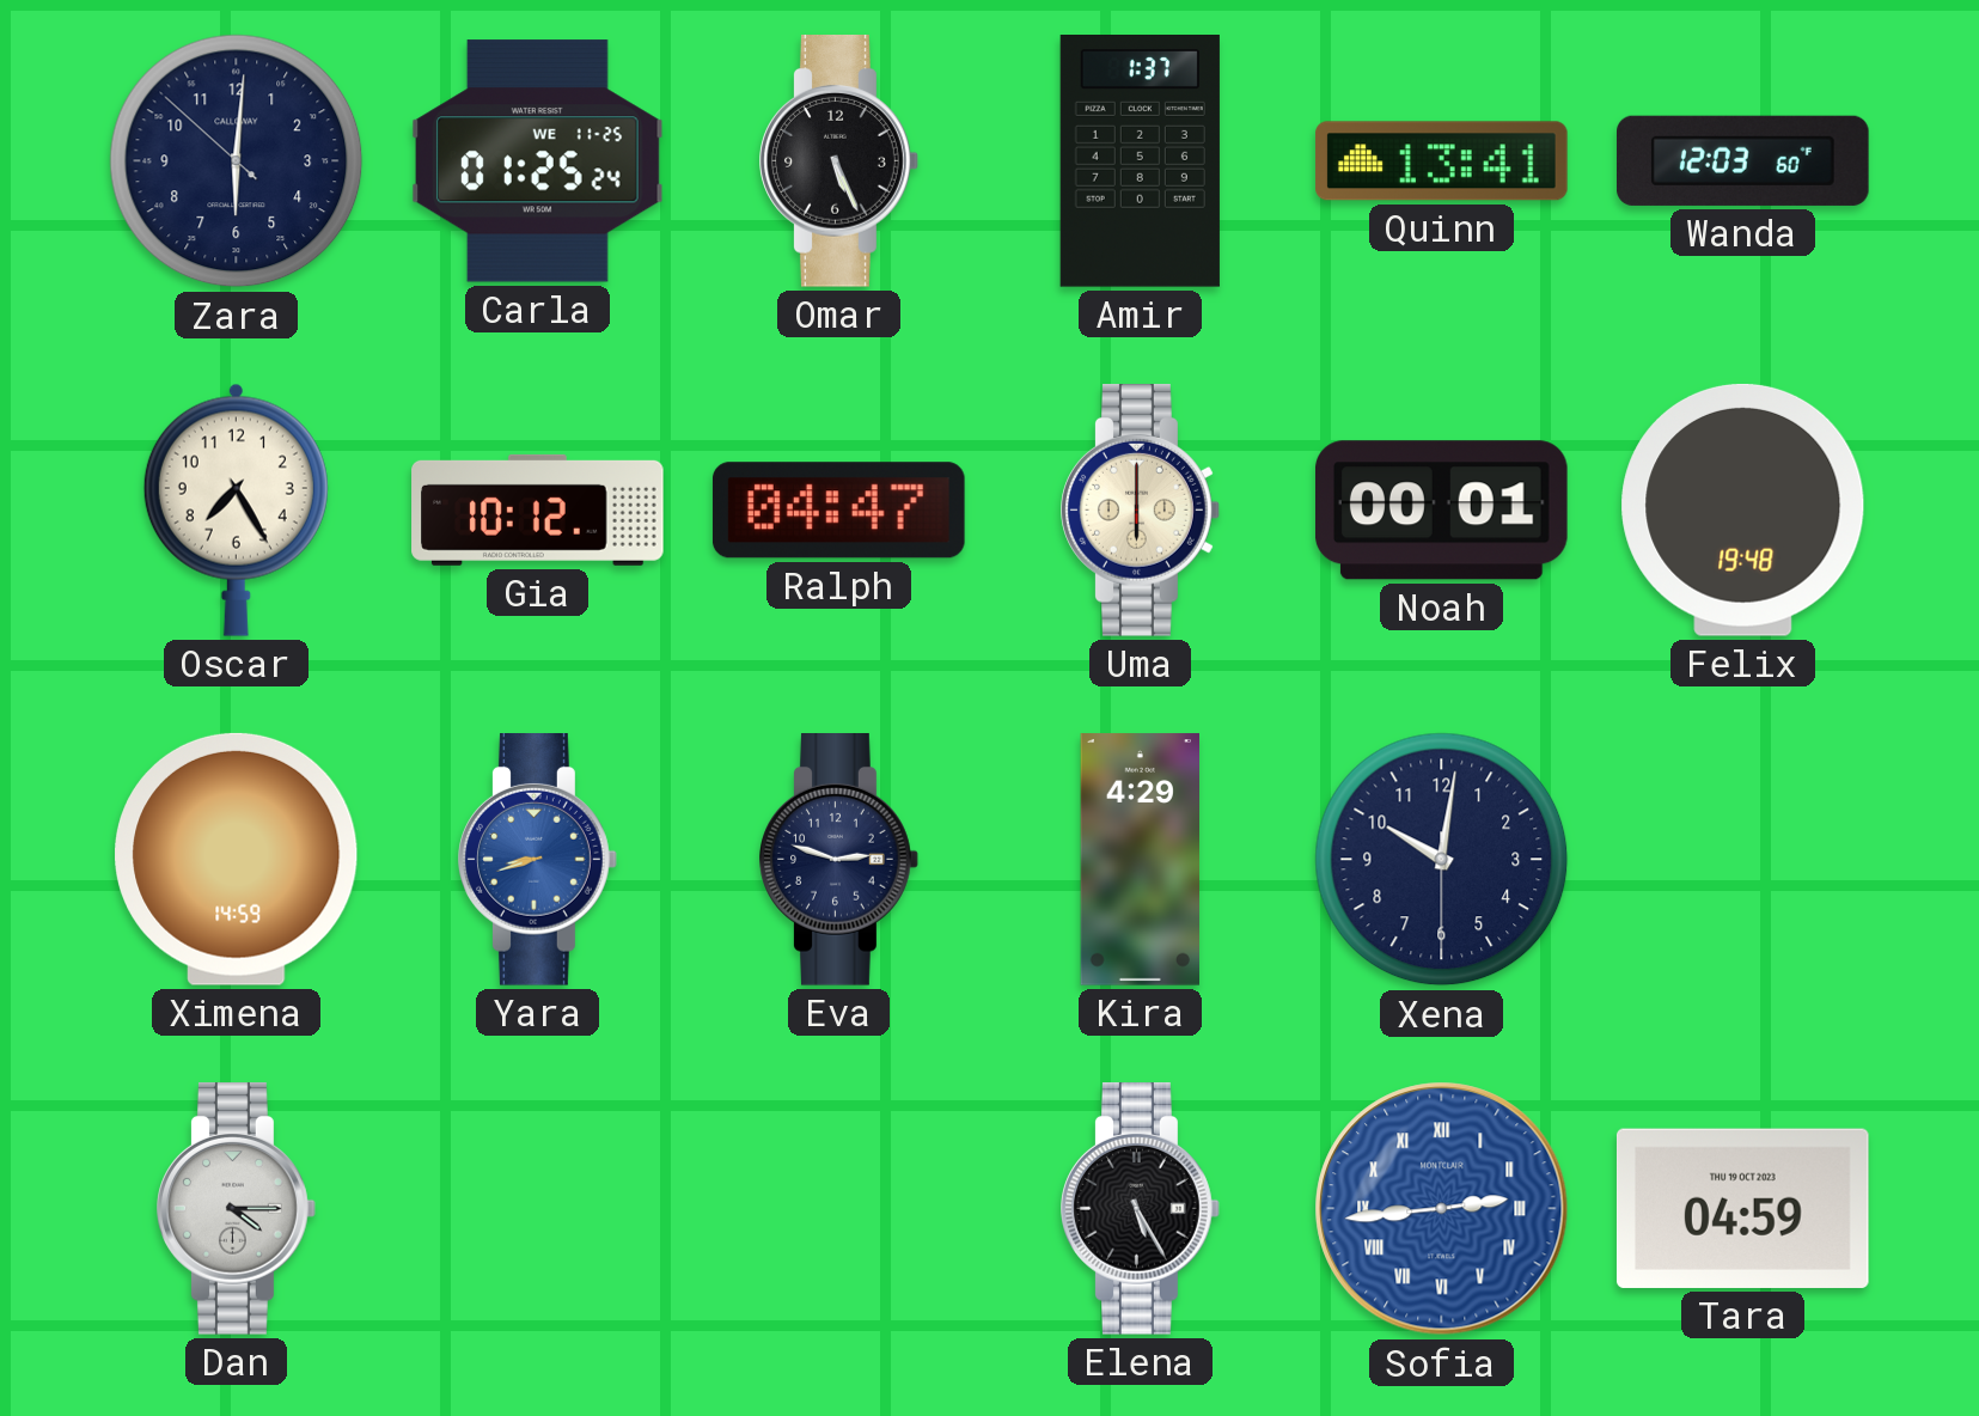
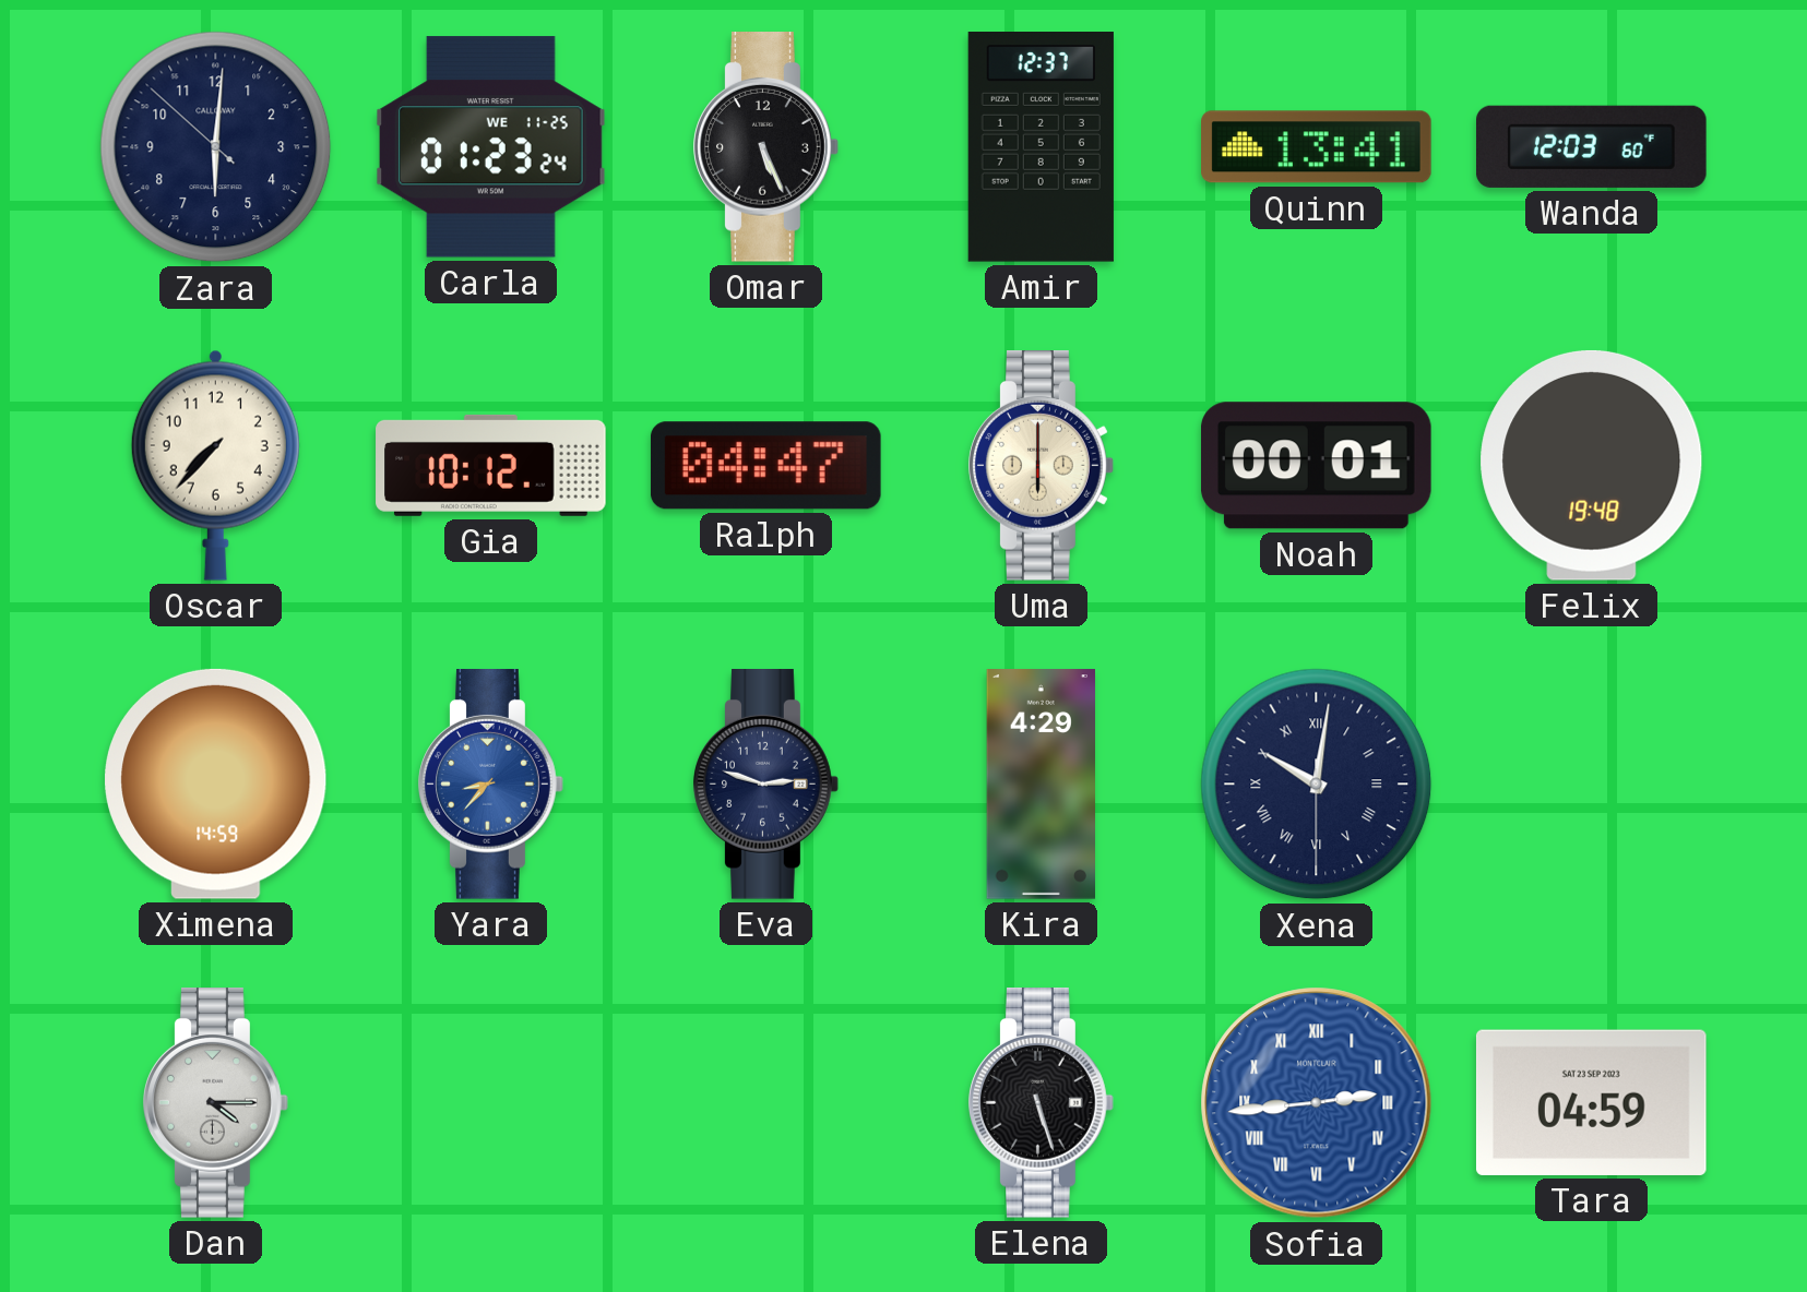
Carla: 01:25 -> 01:23
Amir: 1:37 -> 12:37
Oscar: 7:25 -> 7:37
Yara: 8:42 -> 8:37
Xena numerals: Arabic -> Roman
Elena: 5:25 -> 5:27
Tara date: THU 19 OCT 2023 -> SAT 23 SEP 2023
